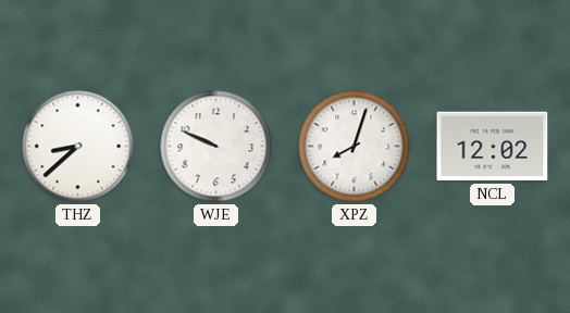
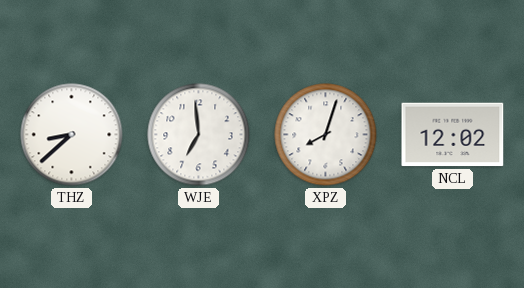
WJE: 9:49 -> 6:59
